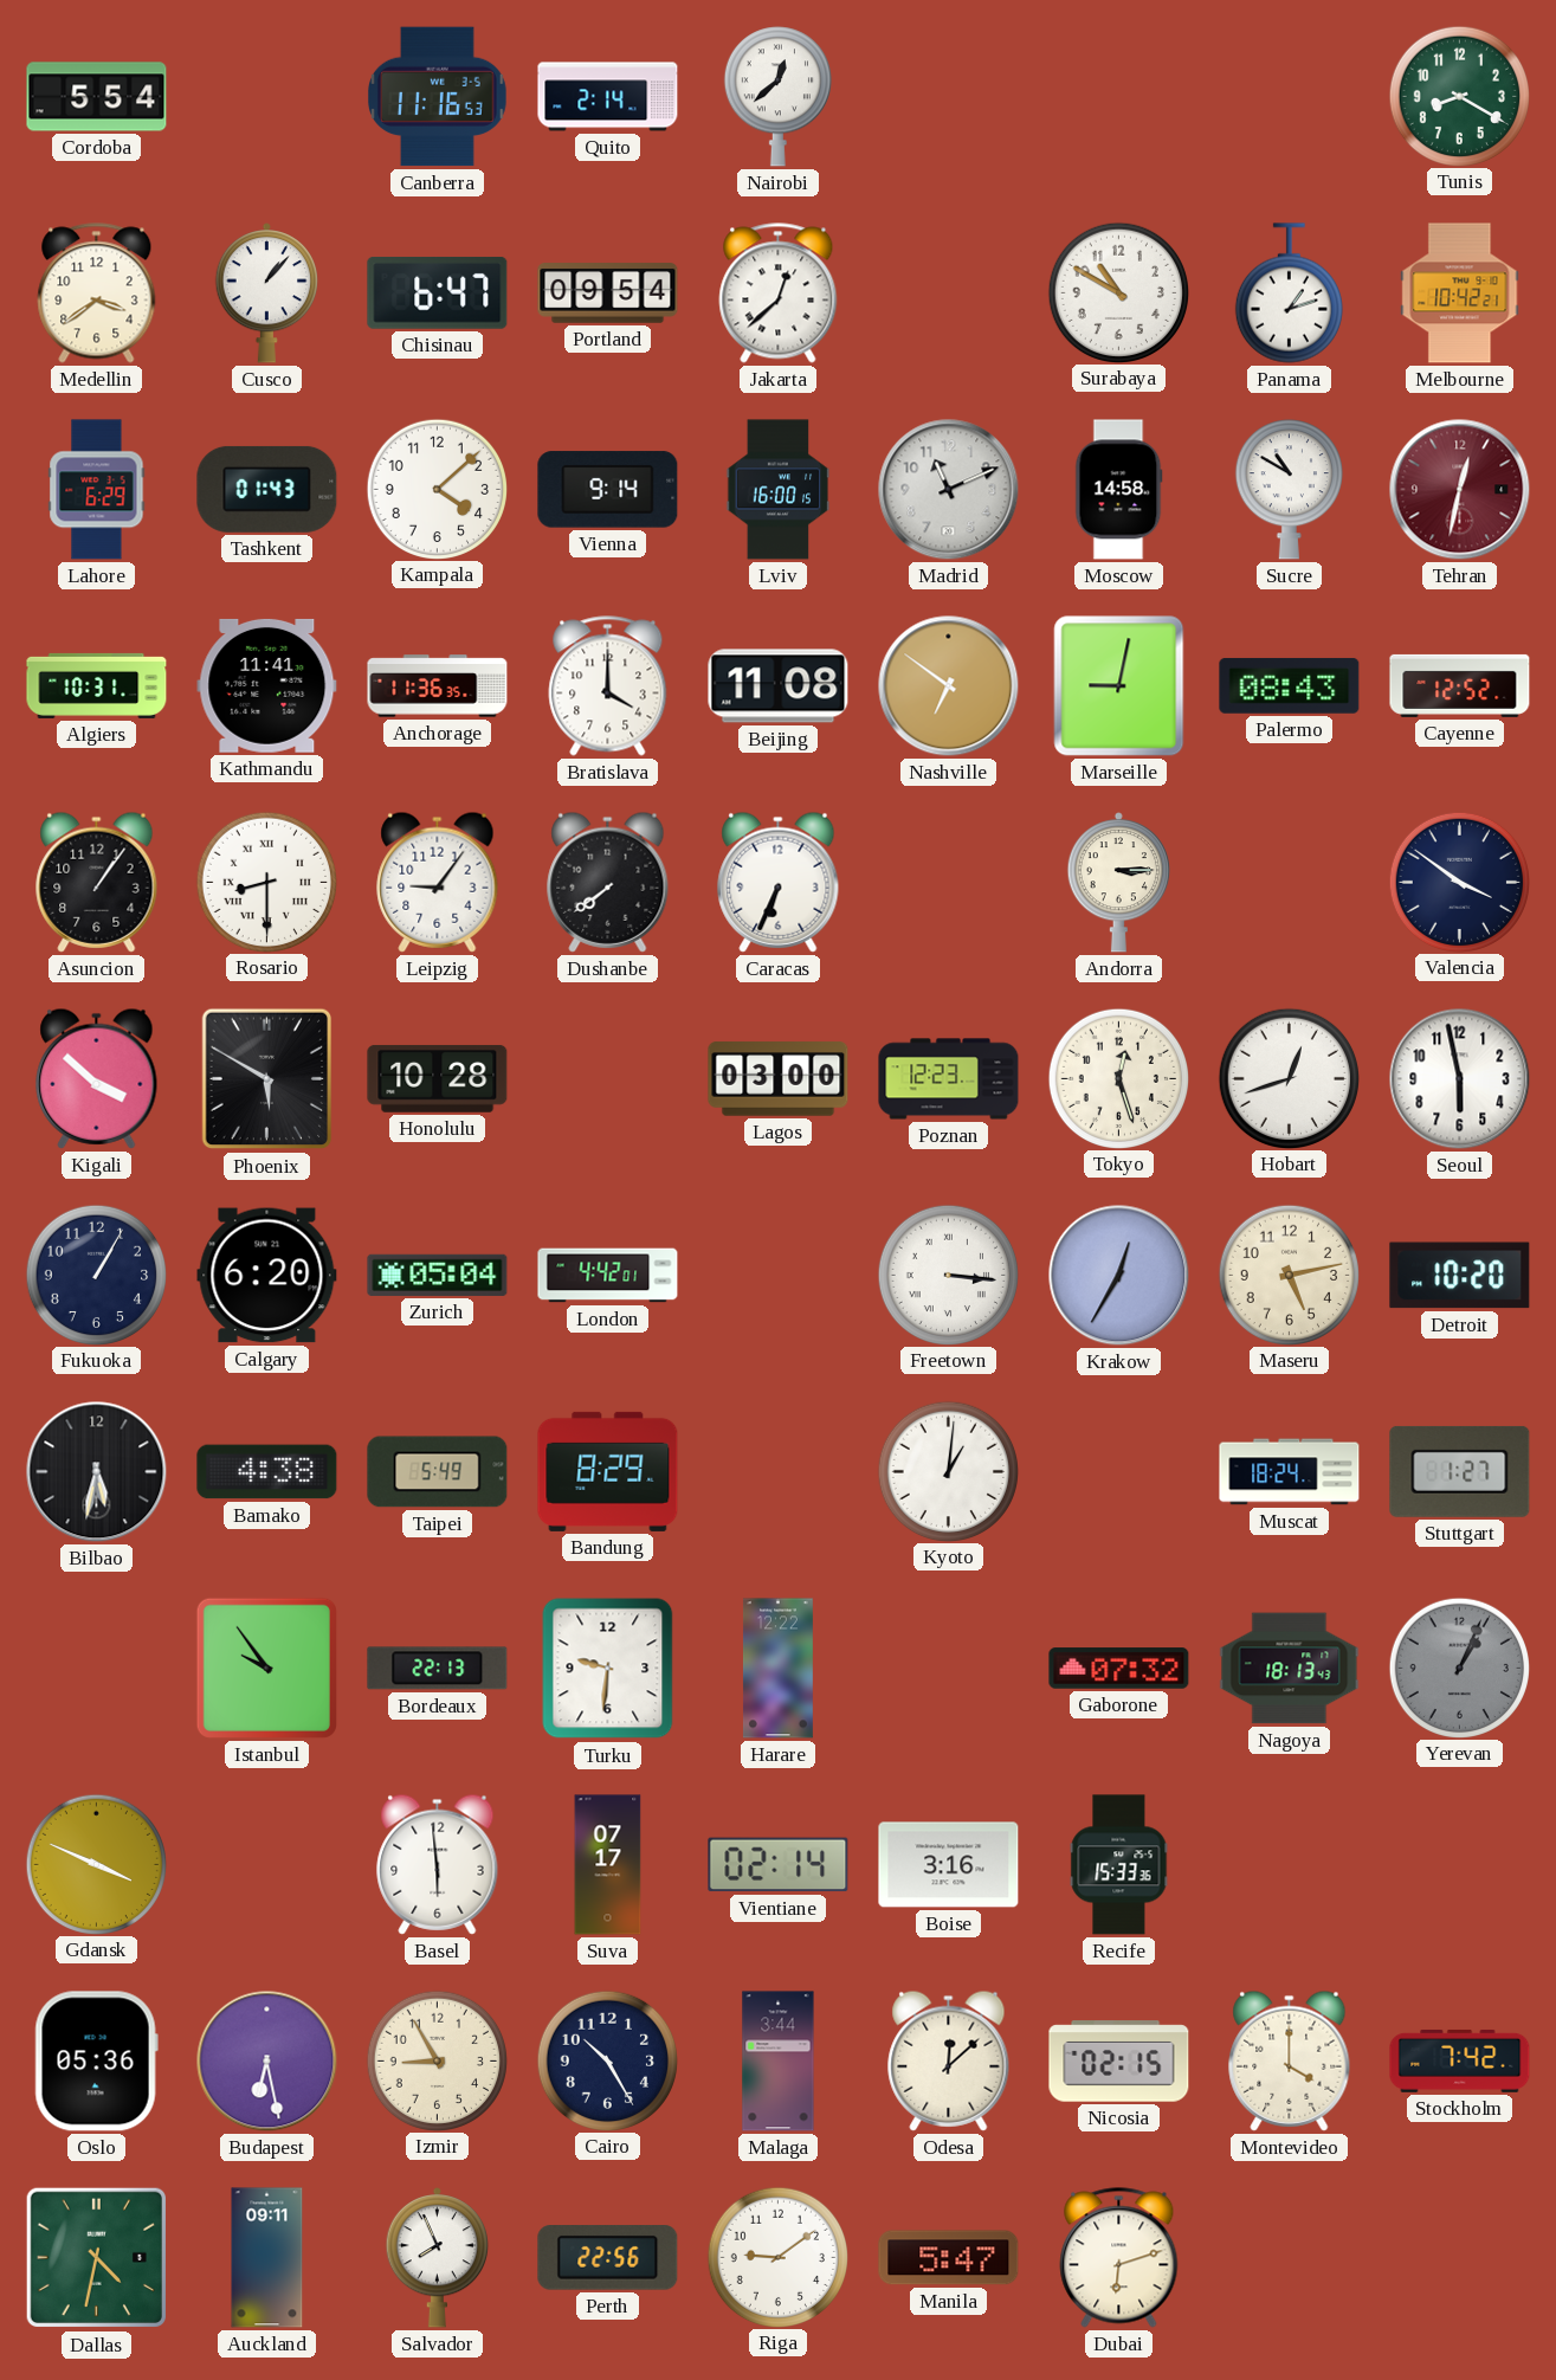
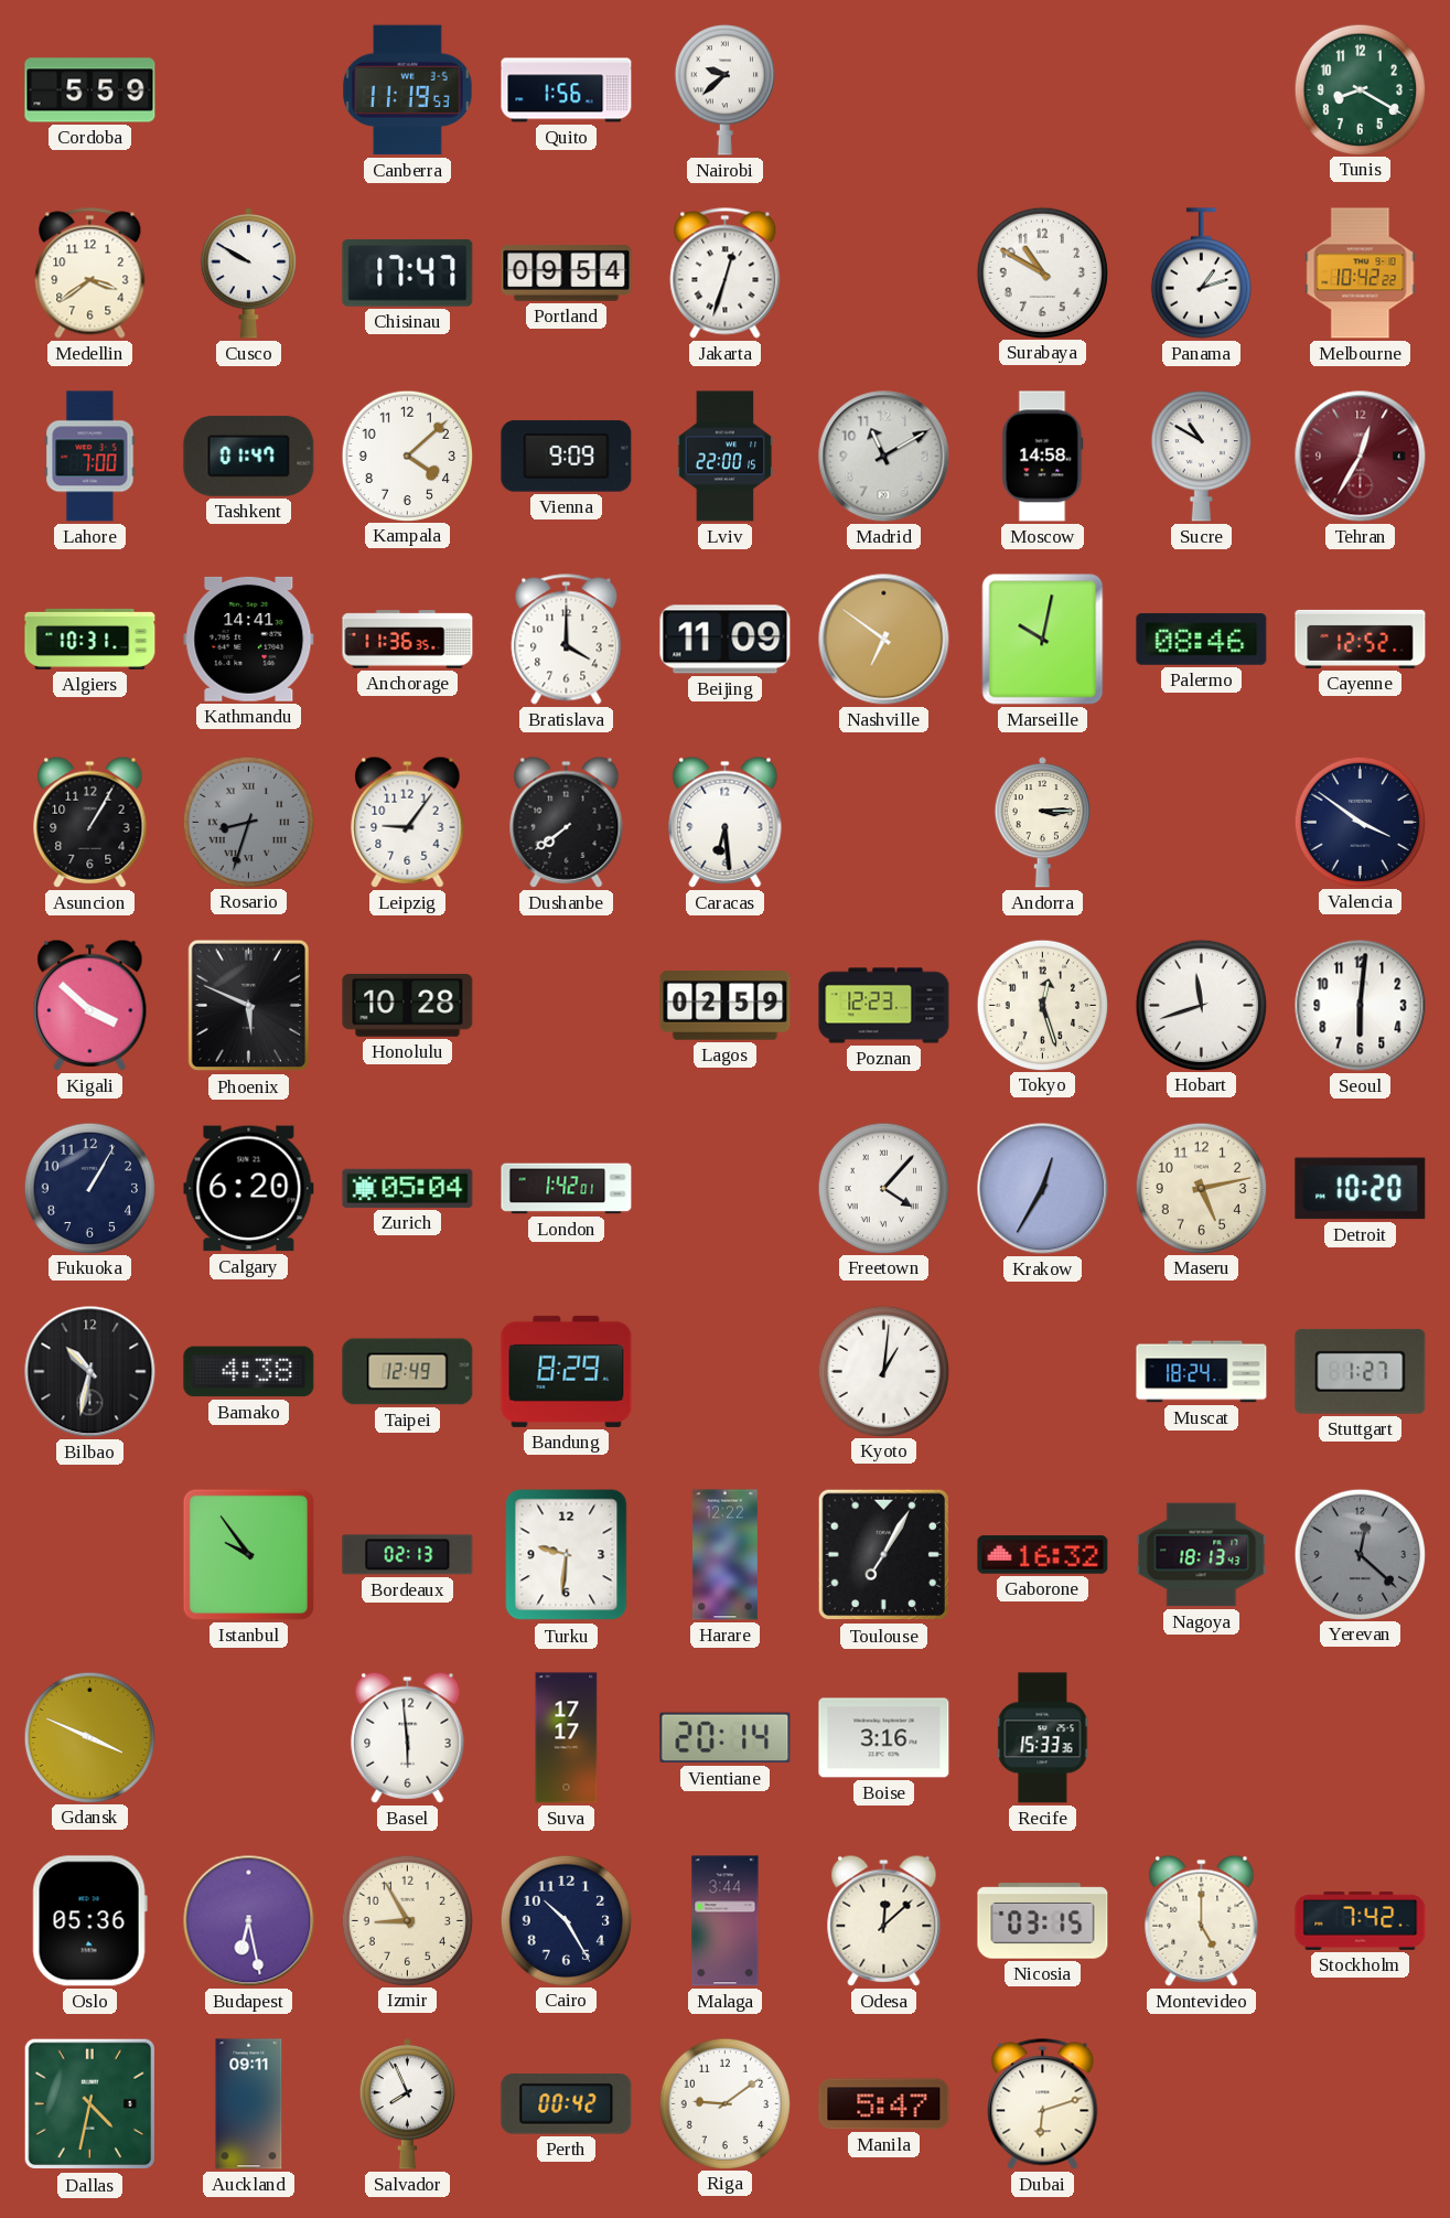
Cordoba: 5:54 -> 5:59
Canberra: 11:16 -> 11:19
Quito: 2:14 -> 1:56
Nairobi: 12:38 -> 9:38
Cusco: 1:07 -> 9:50
Chisinau: 6:47 -> 17:47
Jakarta: 12:38 -> 12:33
Melbourne: 10:42:21 -> 10:42:22
Lahore: 6:29 -> 7:00
Tashkent: 01:43 -> 01:47
Vienna: 9:14 -> 9:09
Lviv: 16:00 -> 22:00
Madrid: 11:11 -> 11:10
Tehran: 12:32 -> 12:35
Kathmandu: 11:41 -> 14:41
Beijing: 11:08 -> 11:09
Marseille: 9:02 -> 10:02
Palermo: 08:43 -> 08:46
Asuncion: 1:06 -> 1:05
Rosario: 8:30 -> 8:33
Rosario dial: white -> grey
Caracas: 6:34 -> 6:29
Phoenix: 5:50 -> 5:49
Lagos: 03:00 -> 02:59
Hobart: 12:42 -> 11:42
Seoul: 5:58 -> 6:01
London: 4:42 -> 1:42
Freetown: 3:16 -> 4:07
Bilbao: 5:32 -> 10:32
Taipei: 5:49 -> 12:49
Bordeaux: 22:13 -> 02:13
Toulouse: none -> 7:05
Gaborone: 07:32 -> 16:32
Yerevan: 1:04 -> 12:22
Suva: 07:17 -> 17:17
Vientiane: 02:14 -> 20:14
Nicosia: 02:15 -> 03:15
Montevideo: 4:00 -> 5:00
Perth: 22:56 -> 00:42
